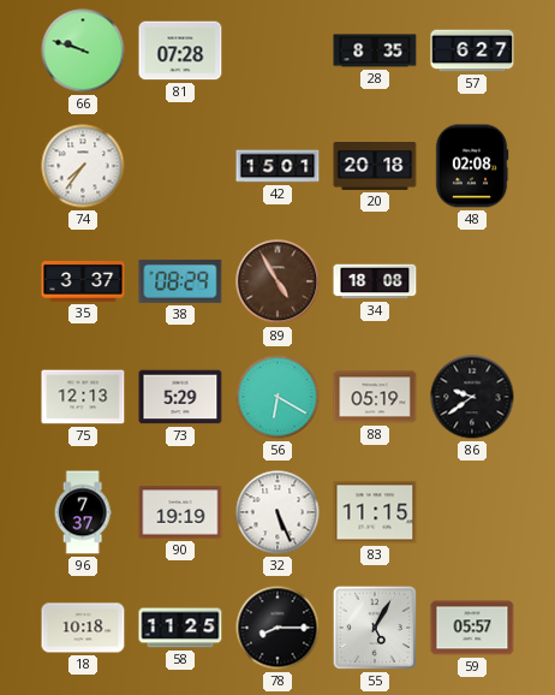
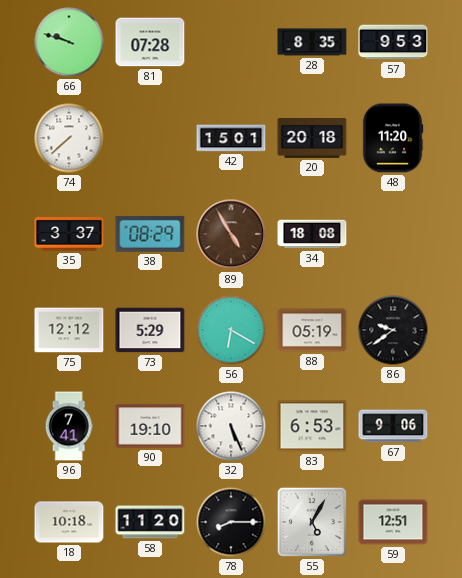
57: 6:27 -> 9:53
74: 7:36 -> 7:38
48: 02:08 -> 11:20
75: 12:13 -> 12:12
96: 7:37 -> 7:41
90: 19:19 -> 19:10
83: 11:15 -> 6:53
67: none -> 9:06
58: 11:25 -> 11:20
59: 05:57 -> 12:51
